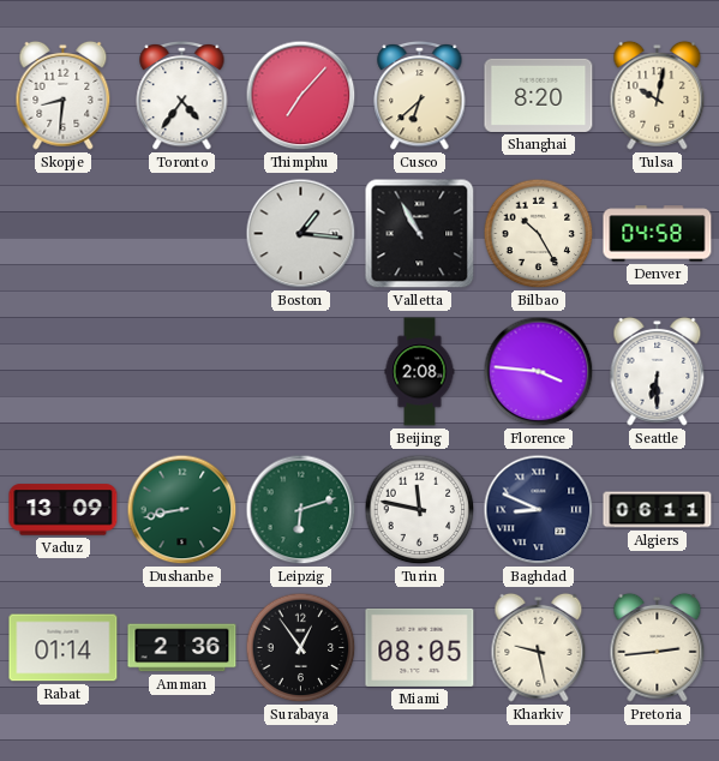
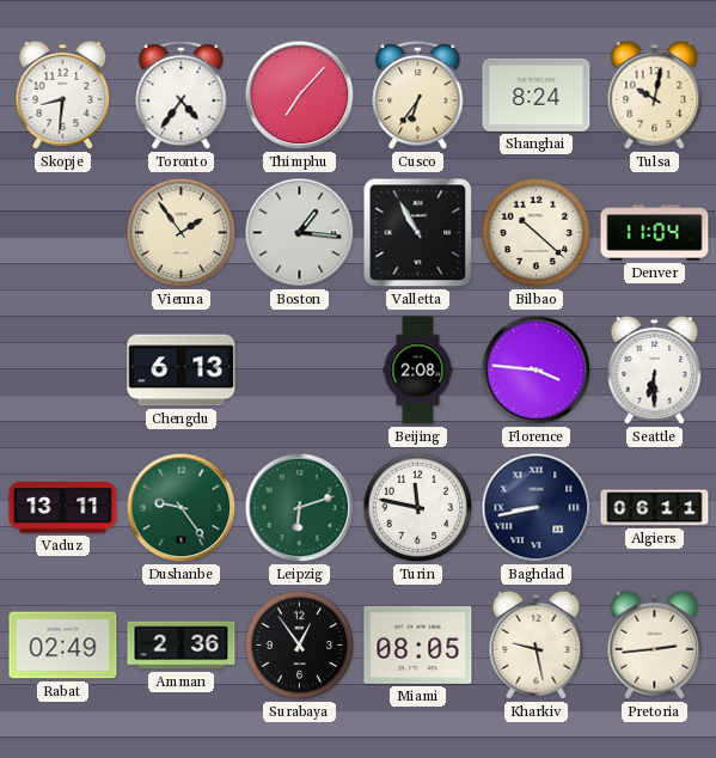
Cusco: 6:38 -> 6:36
Shanghai: 8:20 -> 8:24
Vienna: none -> 1:54
Bilbao: 10:25 -> 10:22
Denver: 04:58 -> 11:04
Chengdu: none -> 6:13
Vaduz: 13:09 -> 13:11
Dushanbe: 8:43 -> 9:24
Baghdad: 8:49 -> 8:43
Rabat: 01:14 -> 02:49
